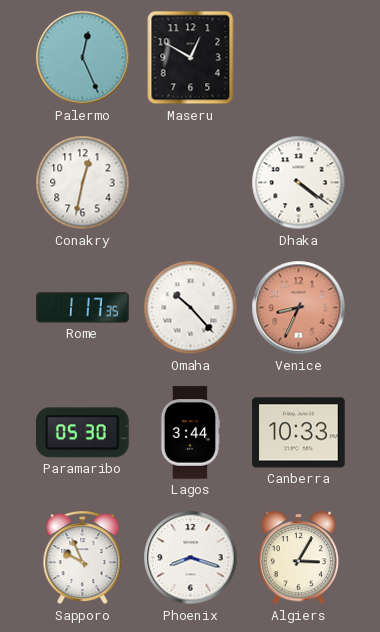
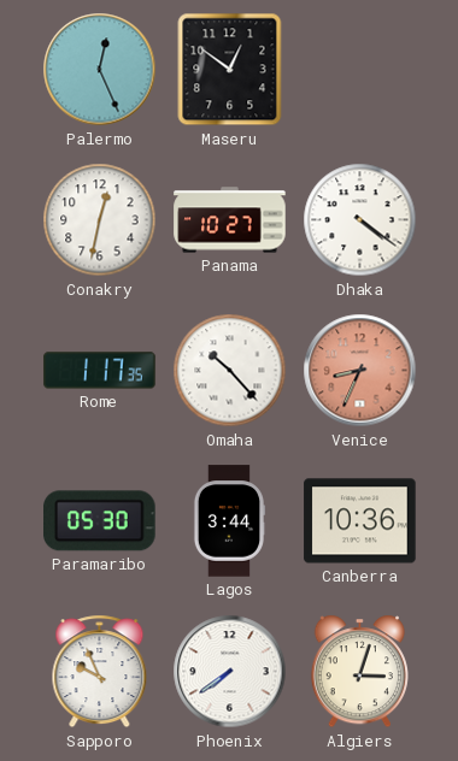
Maseru: 12:50 -> 12:51
Panama: none -> 10:27
Canberra: 10:33 -> 10:36
Phoenix: 8:18 -> 7:39
Algiers: 3:05 -> 3:03
